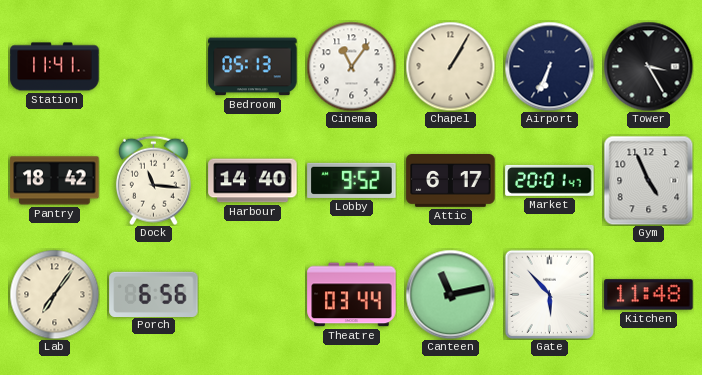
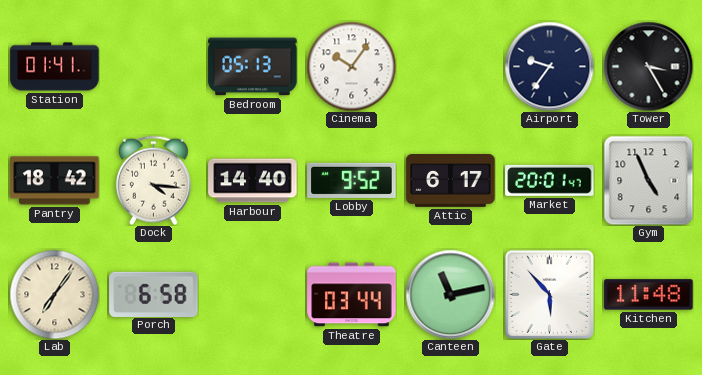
Station: 11:41 -> 01:41
Cinema: 11:06 -> 10:06
Chapel: 1:05 -> none
Airport: 6:34 -> 9:36
Dock: 11:16 -> 4:16
Porch: 6:56 -> 6:58
